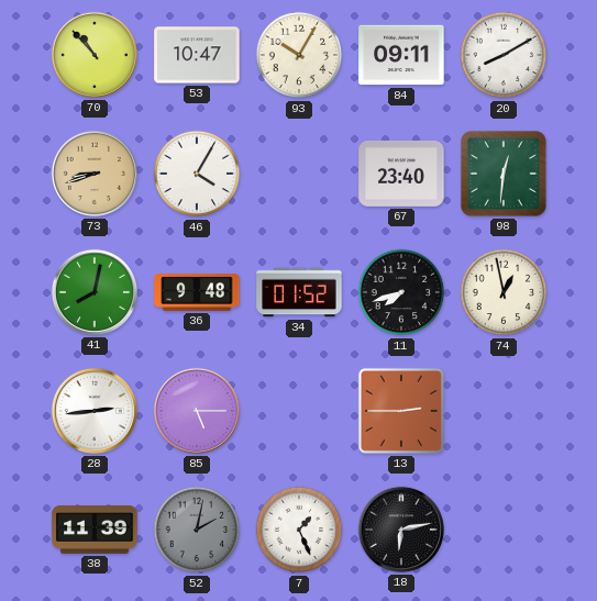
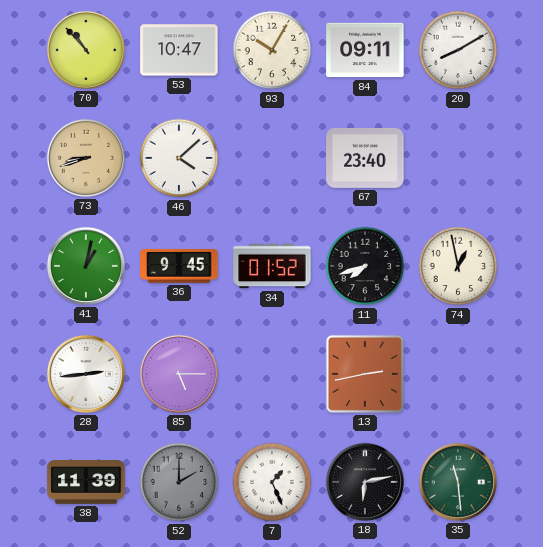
46: 4:05 -> 4:08
98: 12:31 -> none
41: 8:02 -> 1:02
36: 9:48 -> 9:45
13: 2:45 -> 2:43
52: 2:02 -> 2:00
35: none -> 11:29
